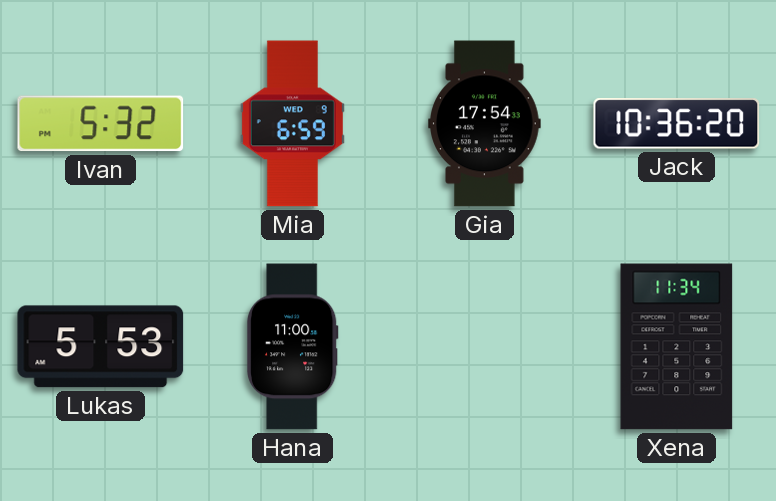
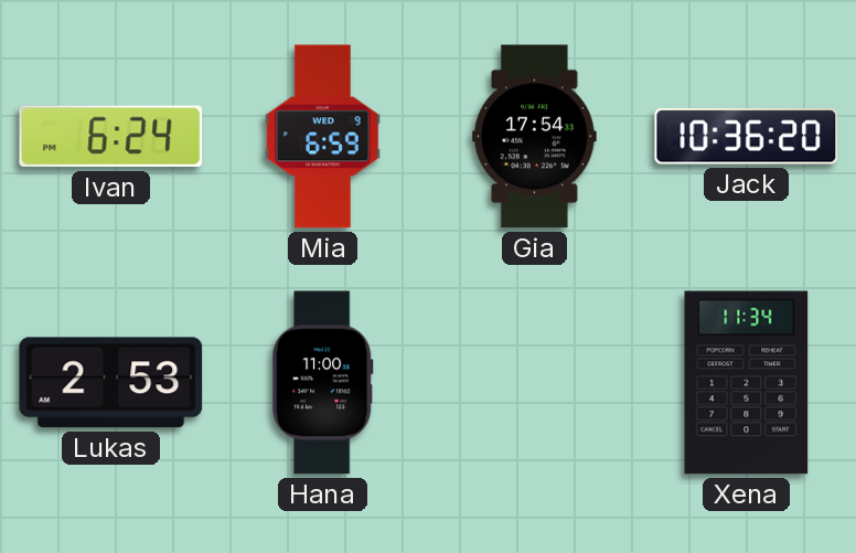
Ivan: 5:32 -> 6:24
Lukas: 5:53 -> 2:53
